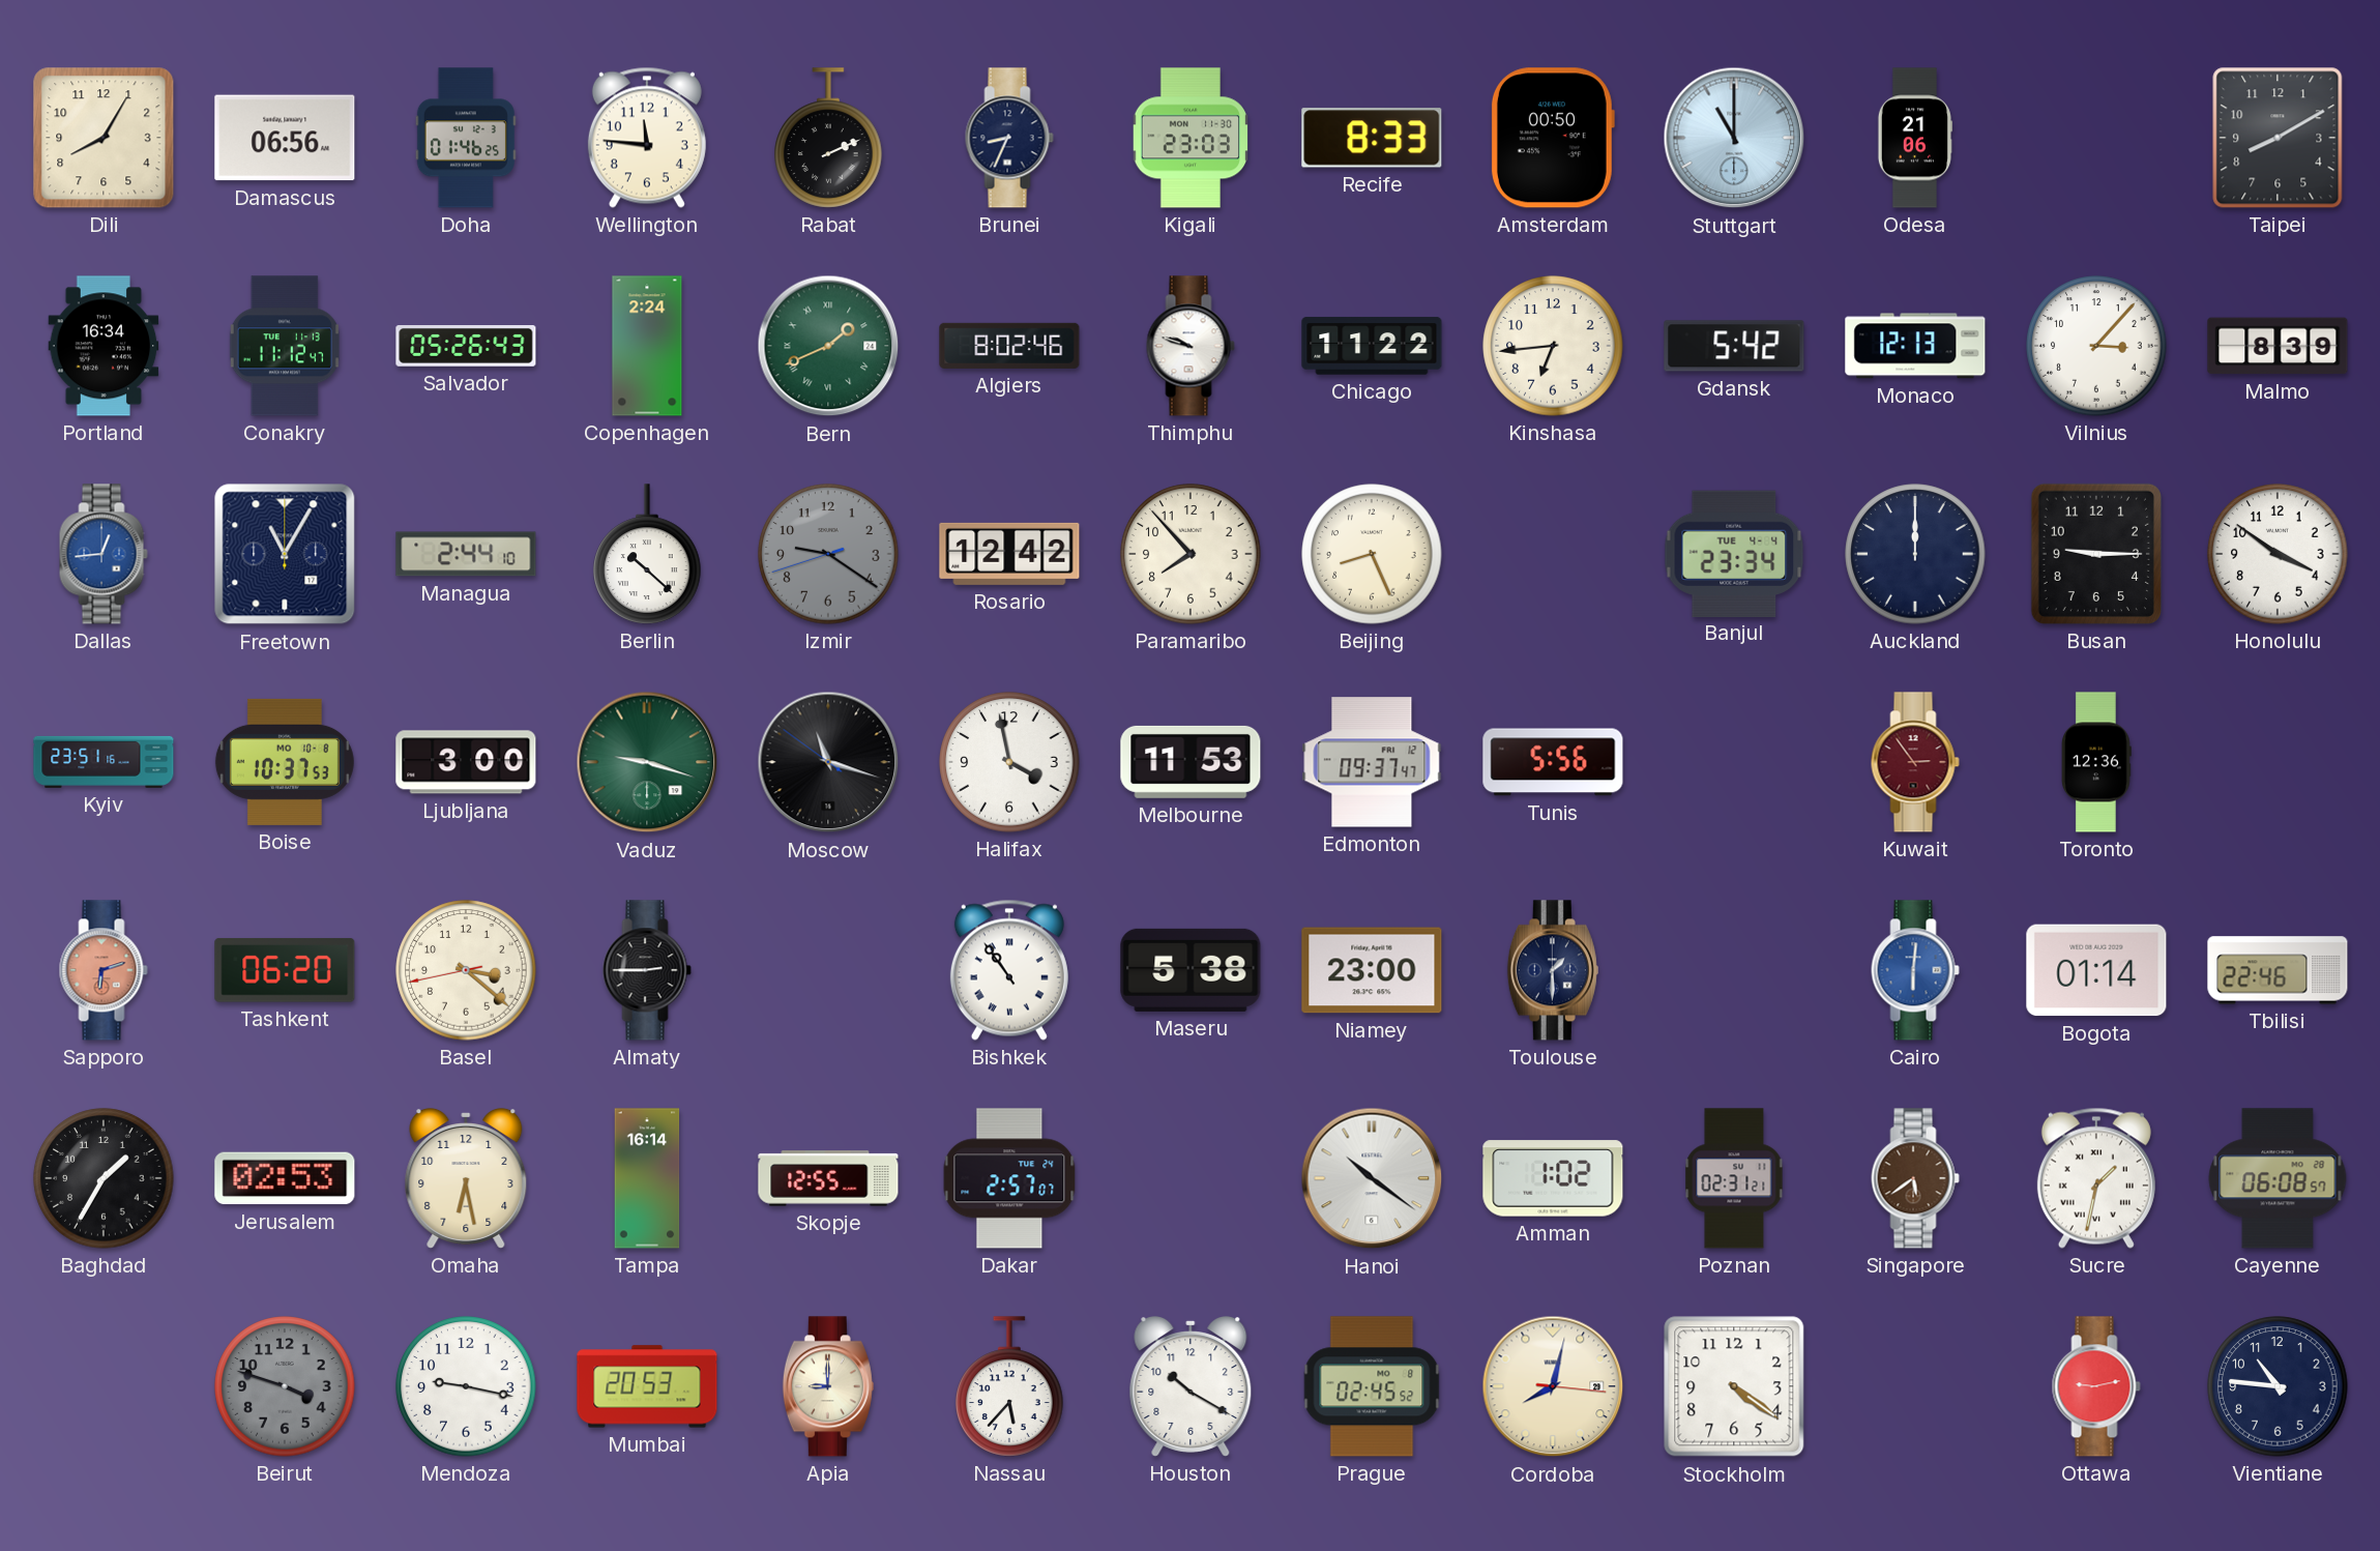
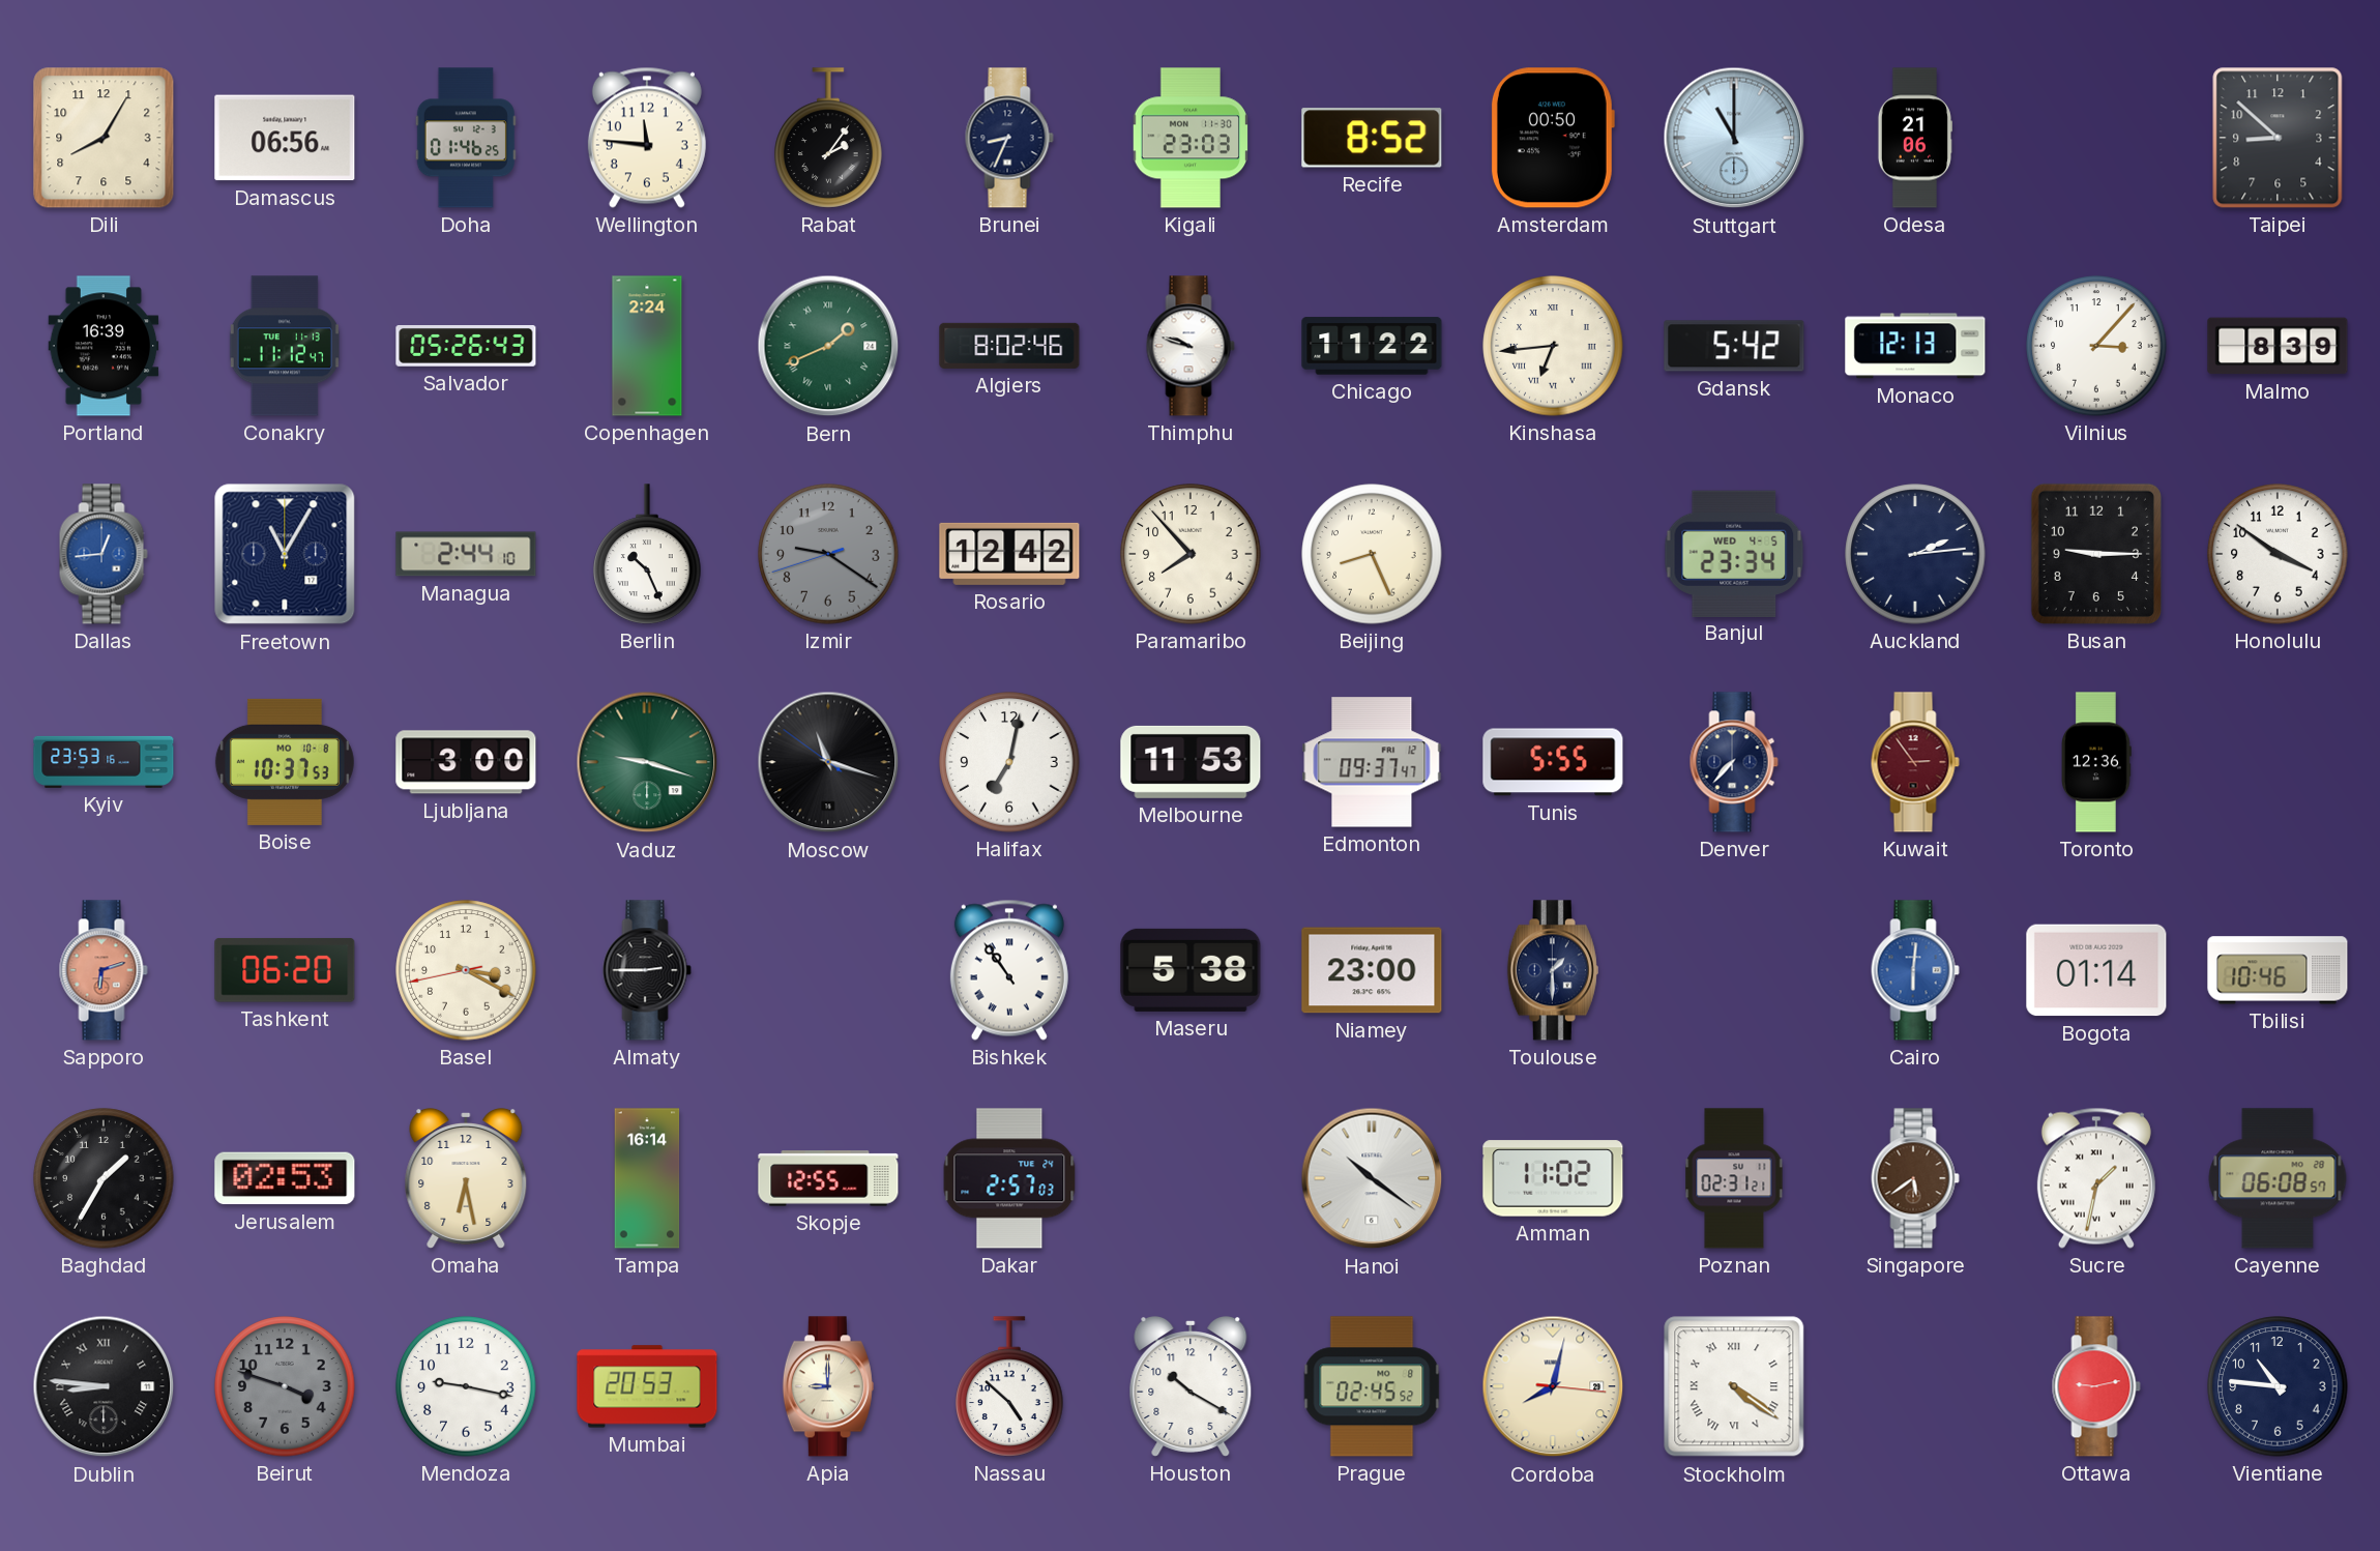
Rabat: 2:11 -> 2:06
Recife: 8:33 -> 8:52
Taipei: 8:10 -> 8:52
Portland: 16:34 -> 16:39
Kinshasa numerals: Arabic -> Roman
Berlin: 10:22 -> 10:26
Banjul date: TUE 4-4 -> WED 4-5
Auckland: 12:00 -> 2:14
Kyiv: 23:51 -> 23:53
Halifax: 3:58 -> 7:02
Tunis: 5:56 -> 5:55
Denver: none -> 7:37
Basel: 3:21 -> 3:19
Tbilisi: 22:46 -> 10:46
Dakar: 2:57:07 -> 2:57:03
Amman: 1:02 -> 11:02
Dublin: none -> 8:46
Nassau: 5:37 -> 4:52
Stockholm numerals: Arabic -> Roman
